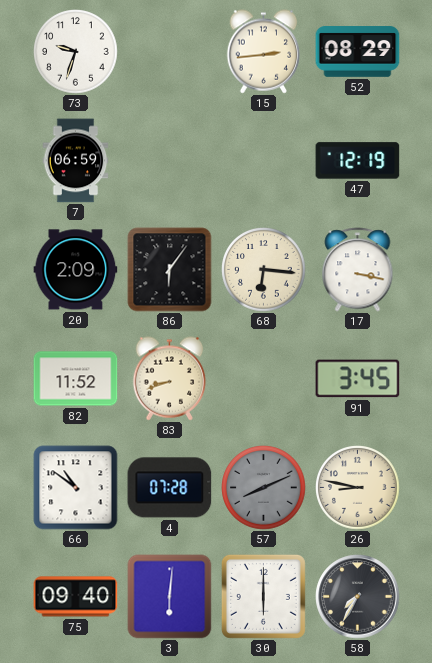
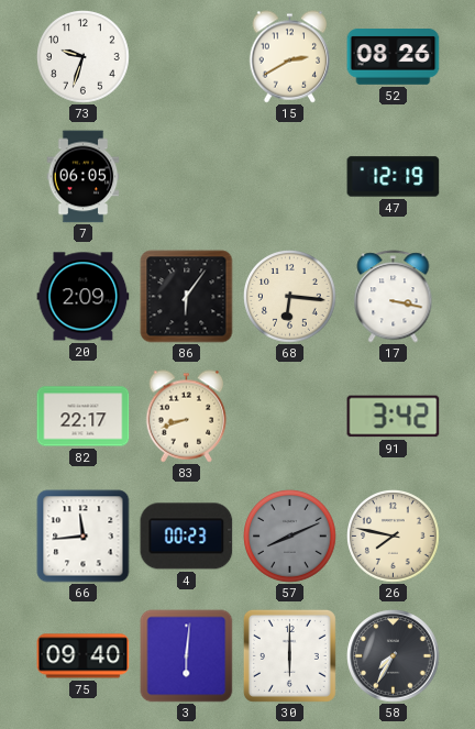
15: 2:44 -> 2:40
52: 08:29 -> 08:26
7: 06:59 -> 06:05
82: 11:52 -> 22:17
91: 3:45 -> 3:42
66: 10:51 -> 11:44
4: 07:28 -> 00:23
26: 8:47 -> 7:47
